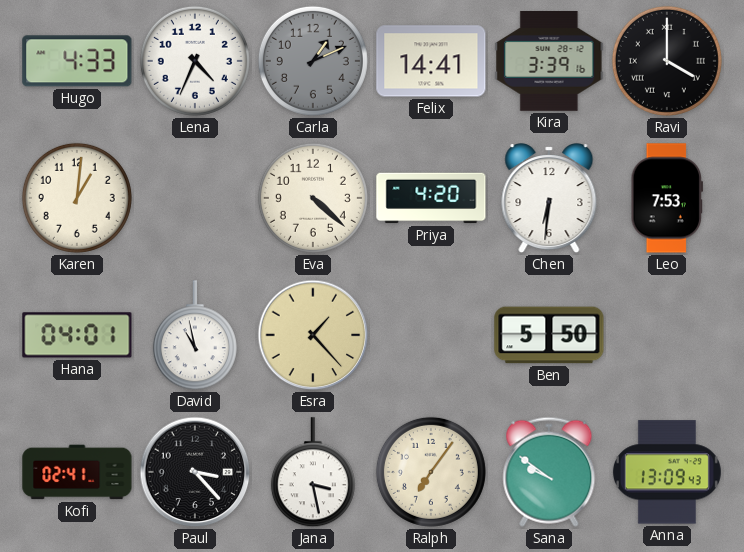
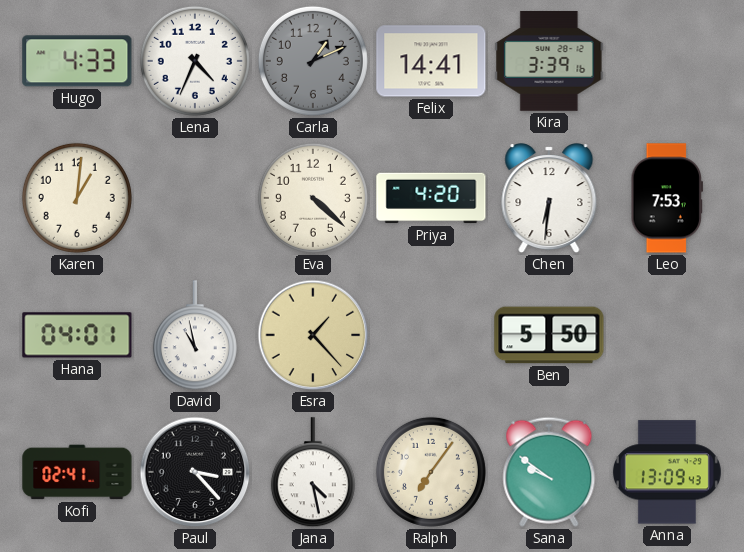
Ravi: 4:00 -> none
Jana: 3:28 -> 4:28
